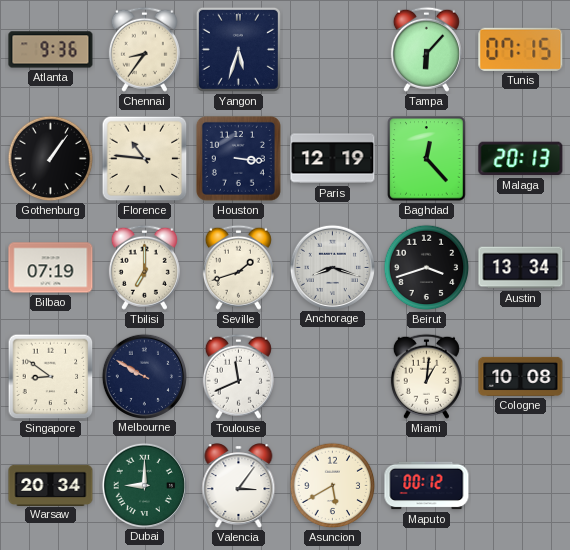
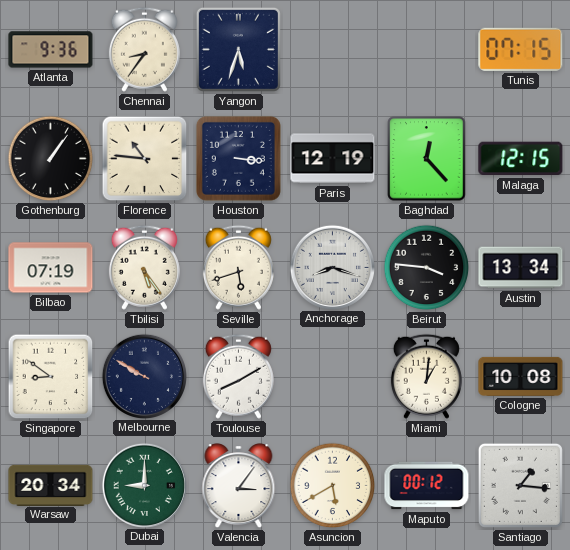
Tampa: 6:07 -> none
Malaga: 20:13 -> 12:15
Tbilisi: 7:00 -> 5:24
Seville: 1:42 -> 5:42
Beirut: 3:42 -> 3:46
Toulouse: 11:41 -> 8:10
Santiago: none -> 1:16
